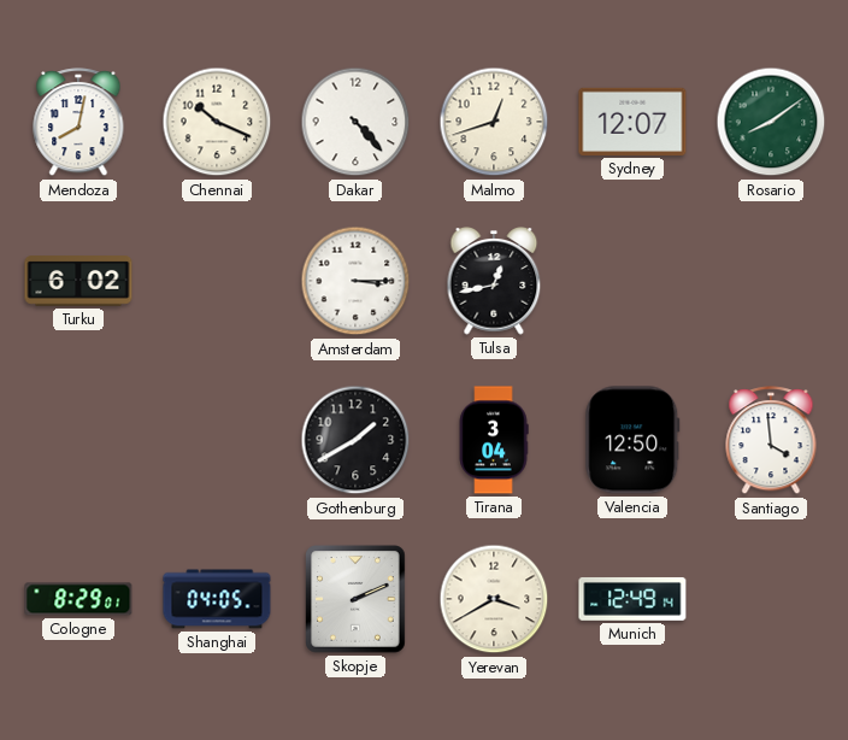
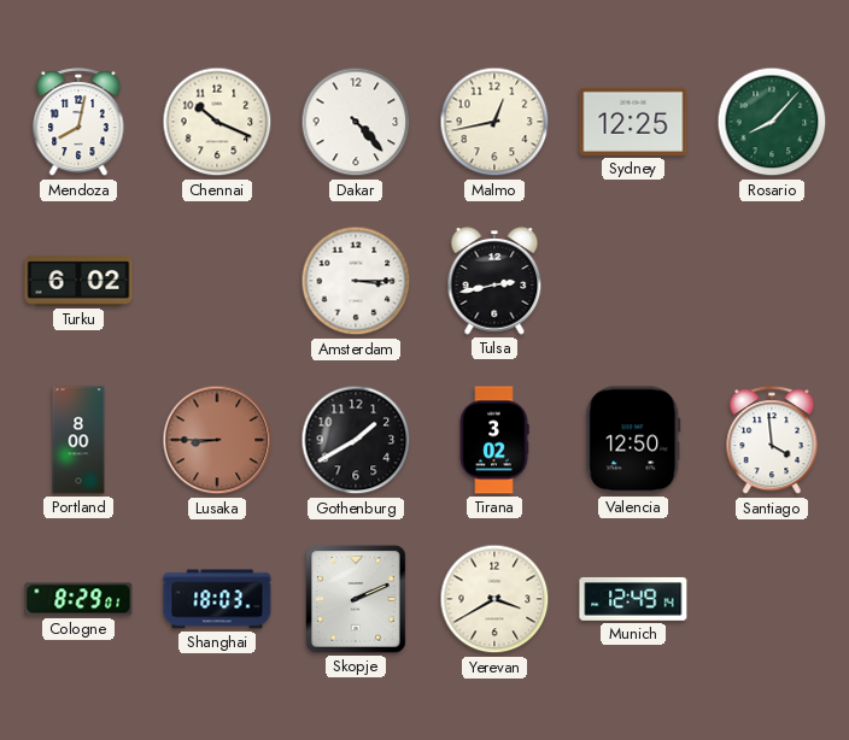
Malmo: 12:42 -> 12:43
Sydney: 12:07 -> 12:25
Rosario: 8:09 -> 8:07
Tulsa: 12:43 -> 2:43
Portland: none -> 8:00
Lusaka: none -> 8:45
Tirana: 3:04 -> 3:02
Shanghai: 04:05 -> 18:03
